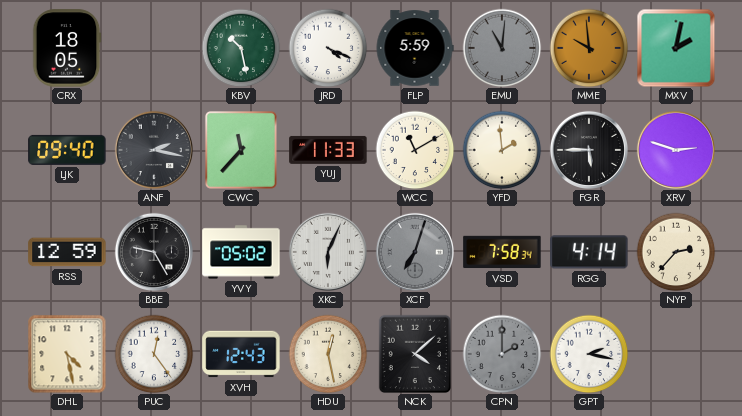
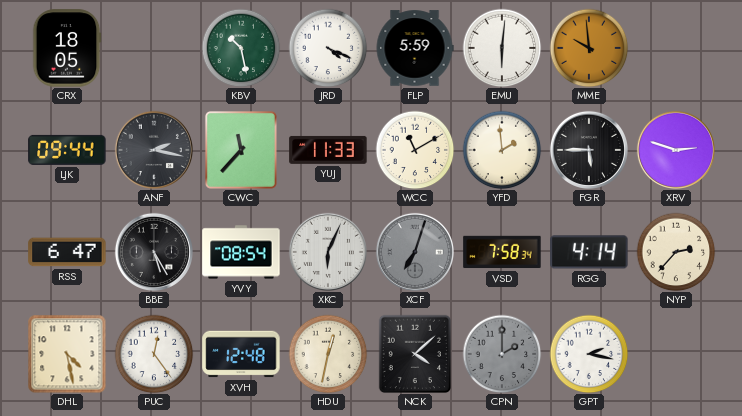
EMU: 11:01 -> 6:01
EMU dial: grey -> white
MXV: 2:02 -> none
LJK: 09:40 -> 09:44
RSS: 12:59 -> 6:47
BBE: 9:25 -> 5:25
YVY: 05:02 -> 08:54
XVH: 12:43 -> 12:48
HDU: 12:28 -> 12:32
